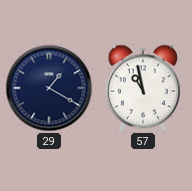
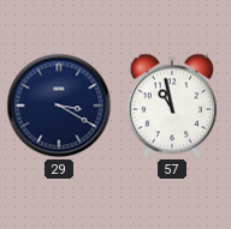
29: 1:20 -> 3:20
